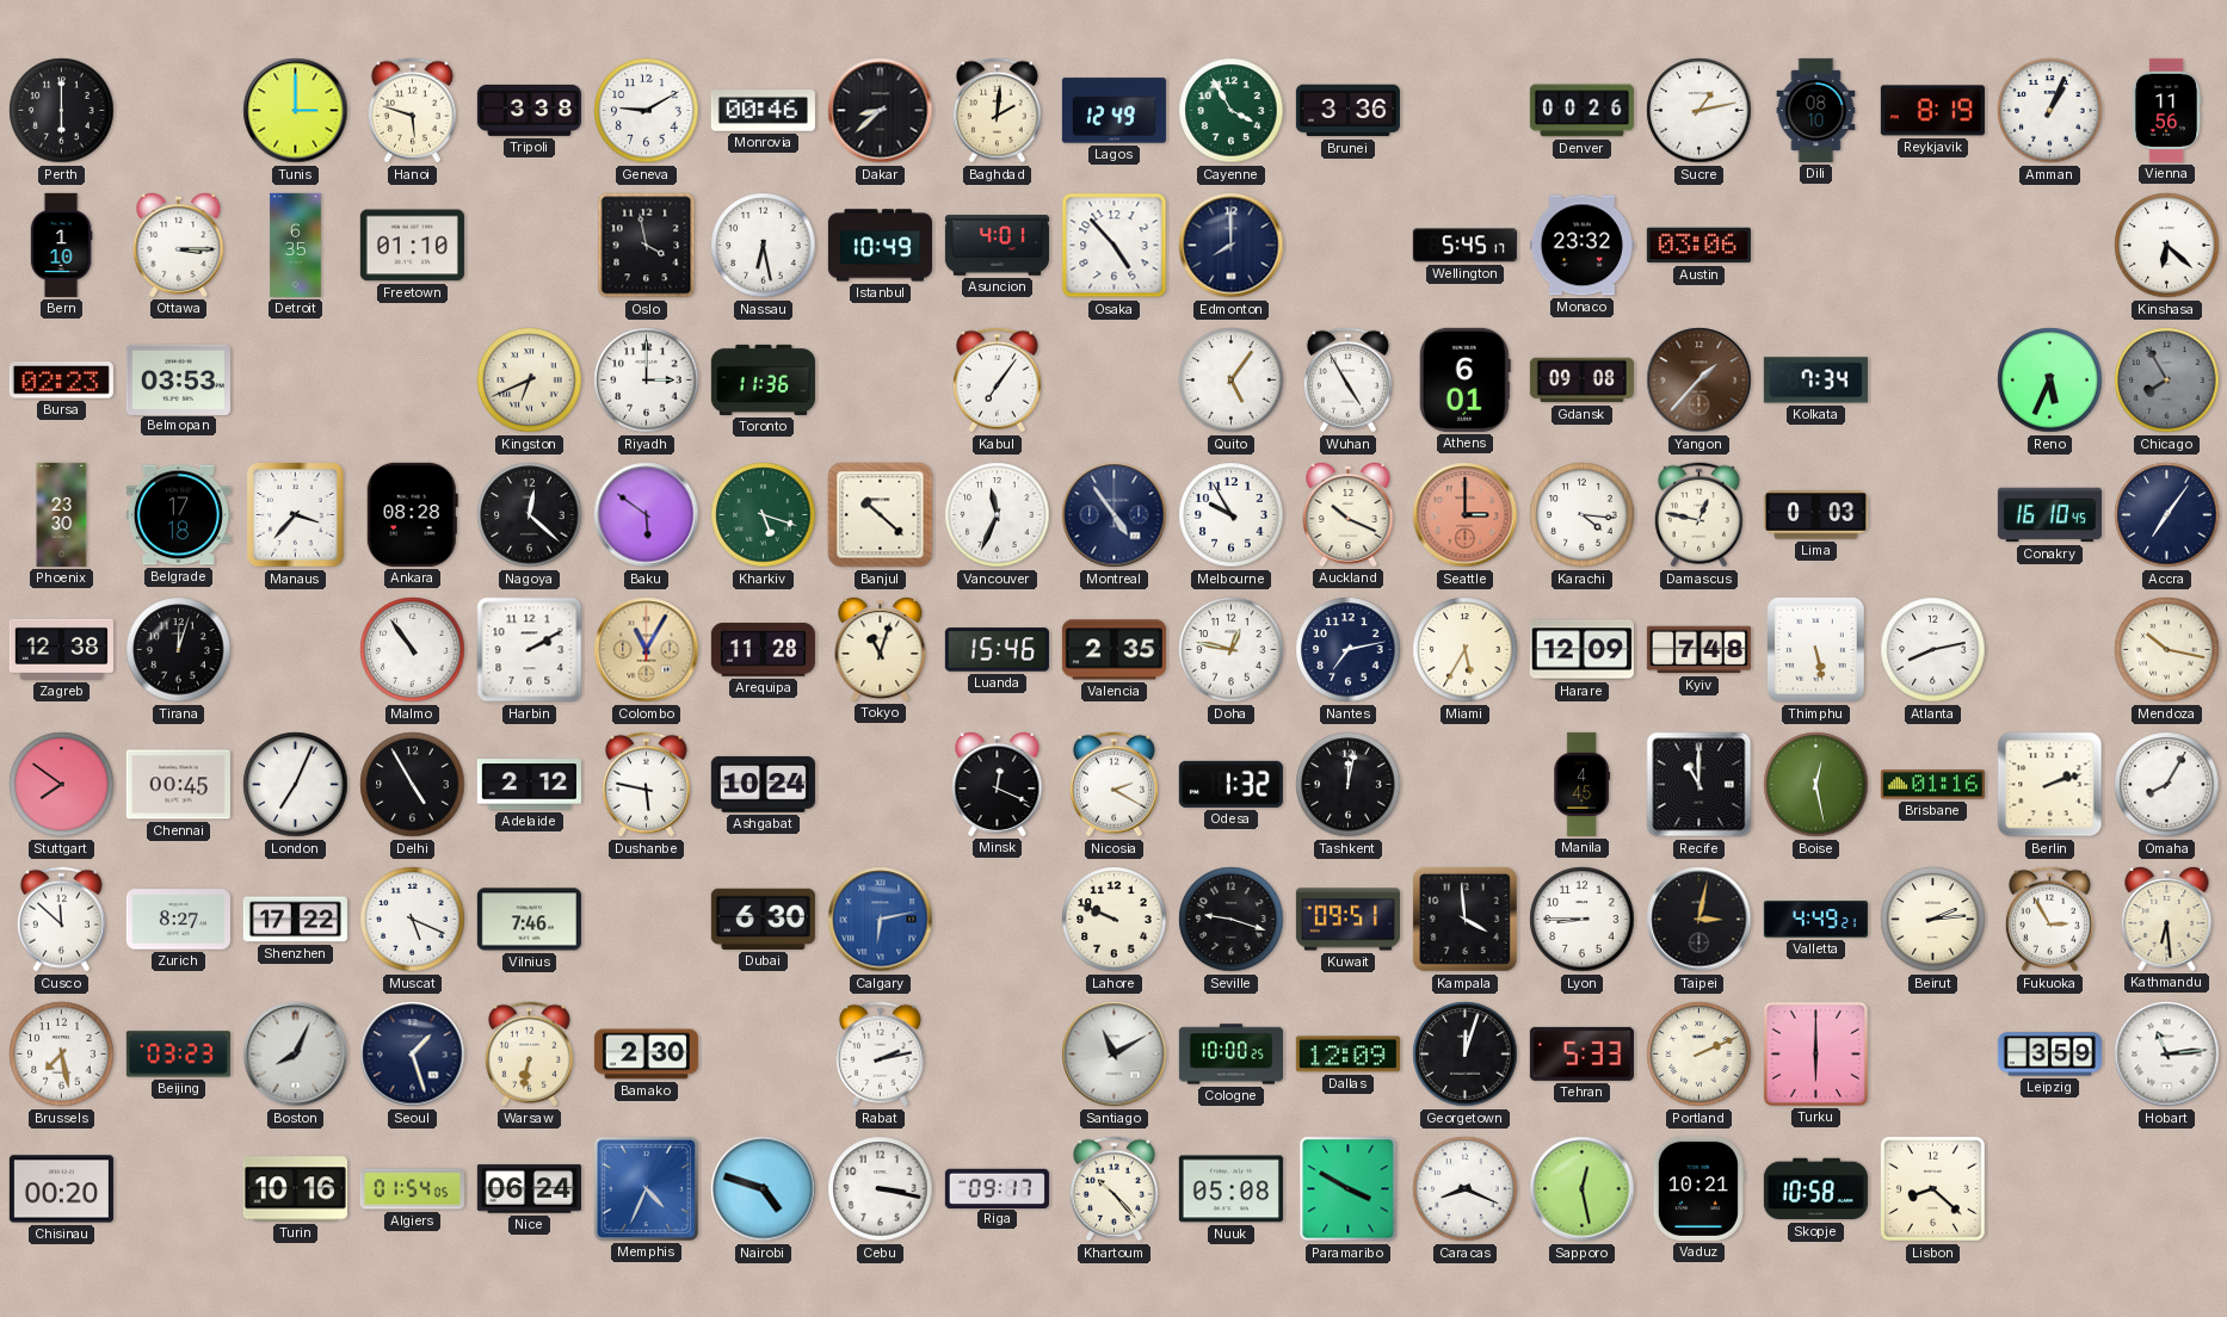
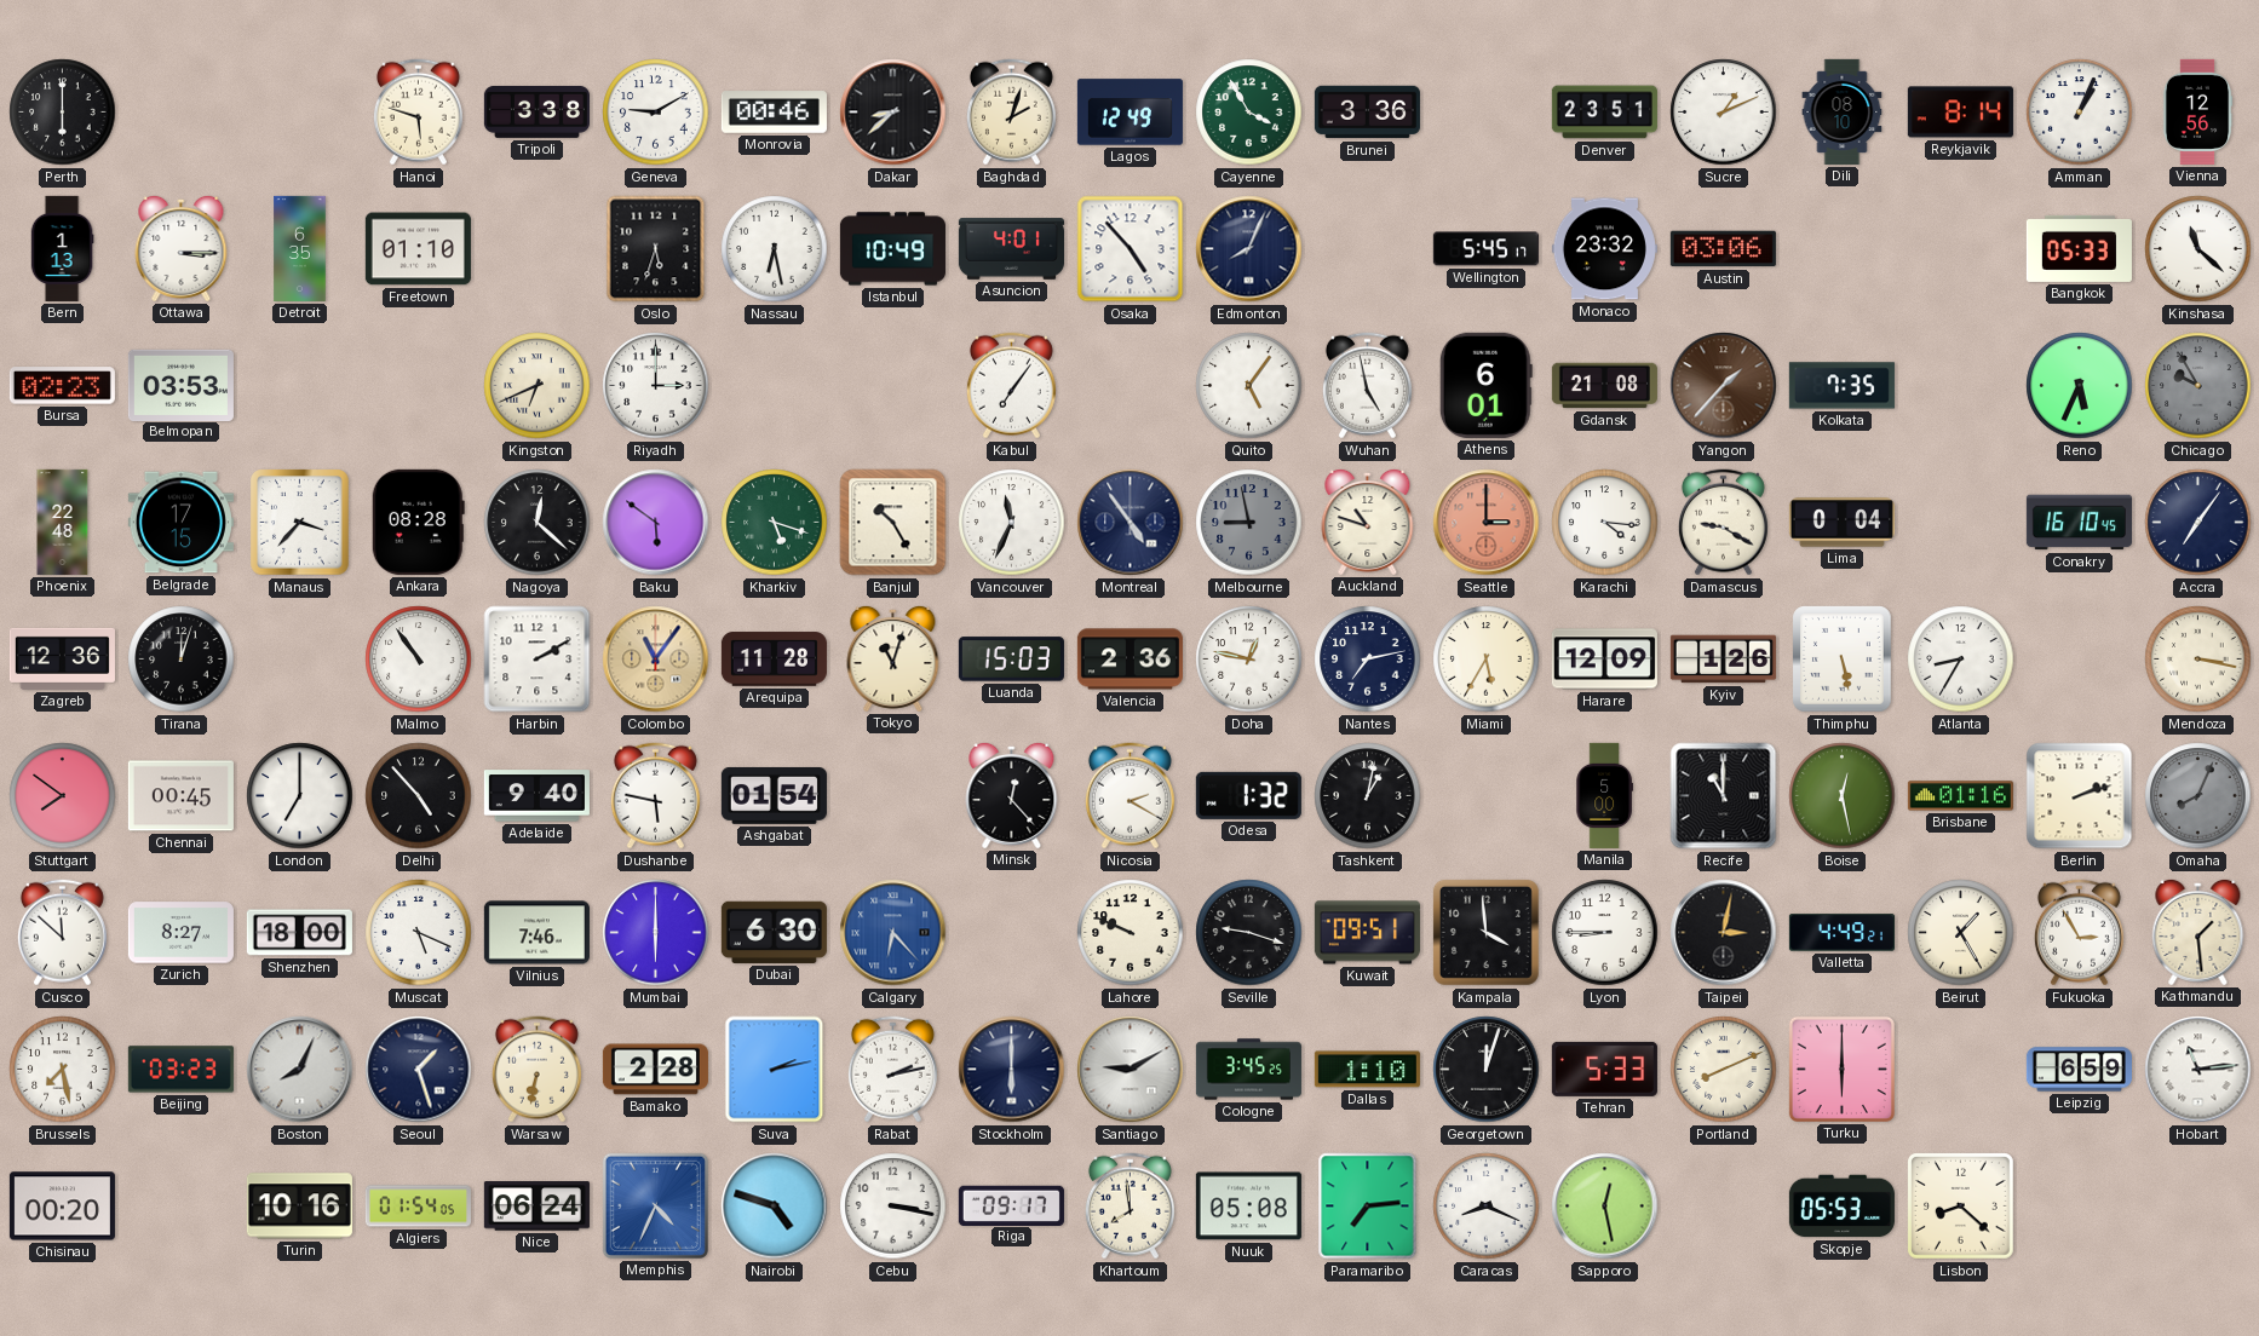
Tunis: 3:00 -> none
Baghdad: 2:01 -> 2:03
Denver: 00:26 -> 23:51
Sucre: 1:13 -> 1:11
Reykjavik: 8:19 -> 8:14
Vienna: 11:56 -> 12:56
Bern: 1:10 -> 1:13
Oslo: 3:58 -> 5:33
Edmonton: 8:00 -> 8:04
Bangkok: none -> 05:33
Kinshasa: 6:22 -> 11:22
Toronto: 11:36 -> none
Wuhan: 4:55 -> 4:58
Gdansk: 09:08 -> 21:08
Kolkata: 7:34 -> 7:35
Chicago: 7:55 -> 9:55
Phoenix: 23:30 -> 22:48
Belgrade: 17:18 -> 17:15
Banjul: 10:22 -> 10:25
Melbourne: 9:55 -> 8:58
Melbourne dial: white -> grey
Auckland: 10:19 -> 10:48
Damascus: 12:47 -> 9:20
Lima: 0:03 -> 0:04
Zagreb: 12:38 -> 12:36
Colombo: 11:05 -> 11:06
Luanda: 15:46 -> 15:03
Valencia: 2:35 -> 2:36
Kyiv: 7:48 -> 1:26
Atlanta: 8:13 -> 8:35
Mendoza: 10:17 -> 3:17
London: 7:04 -> 7:00
Delhi: 4:55 -> 4:53
Adelaide: 2:12 -> 9:40
Ashgabat: 10:24 -> 01:54
Minsk: 12:19 -> 12:23
Tashkent: 12:02 -> 1:02
Manila: 4:45 -> 5:00
Omaha: 8:05 -> 8:04
Omaha dial: white -> grey
Shenzhen: 17:22 -> 18:00
Mumbai: none -> 6:00
Calgary: 6:13 -> 6:23
Beirut: 2:14 -> 1:25
Kathmandu: 6:29 -> 1:29
Bamako: 2:30 -> 2:28
Suva: none -> 2:13
Stockholm: none -> 6:00
Santiago: 11:10 -> 9:10
Cologne: 10:00 -> 3:45
Dallas: 12:09 -> 1:10
Portland: 2:11 -> 8:11
Leipzig: 3:59 -> 6:59
Khartoum: 10:23 -> 7:59
Paramaribo: 3:50 -> 7:14
Vaduz: 10:21 -> none
Skopje: 10:58 -> 05:53
